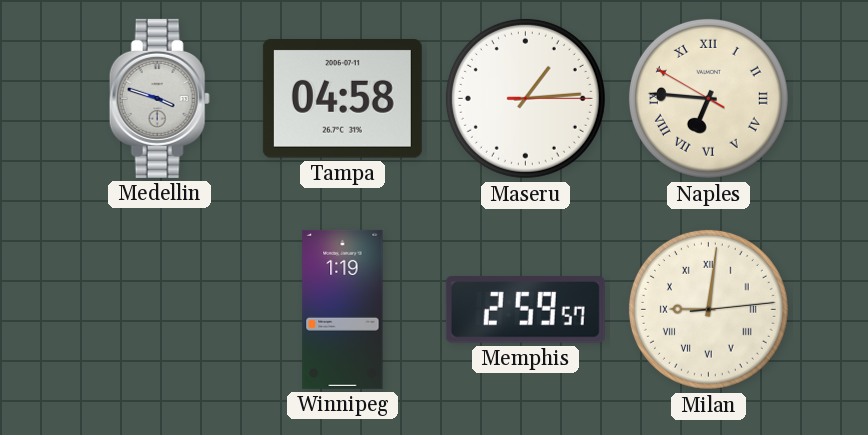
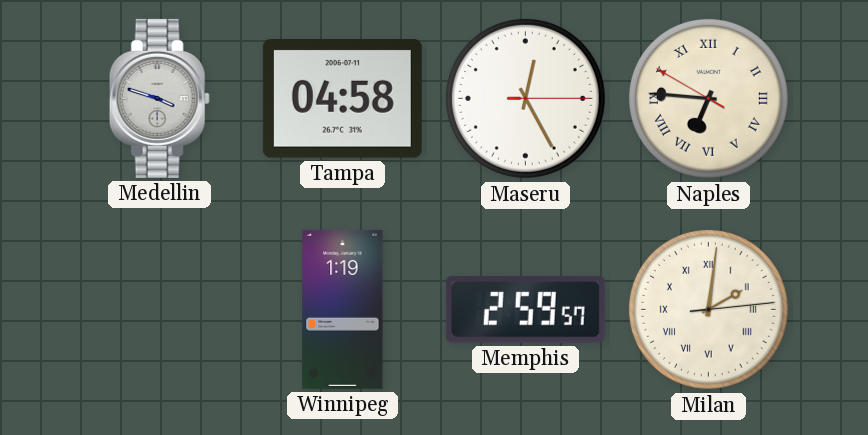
Maseru: 1:14 -> 12:25
Milan: 9:01 -> 2:01
